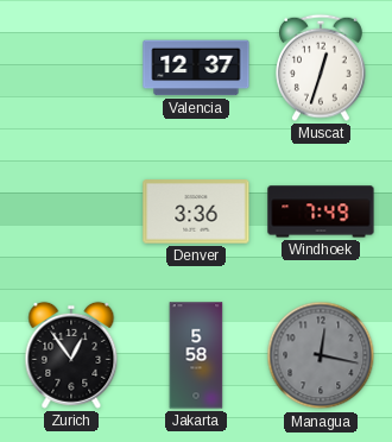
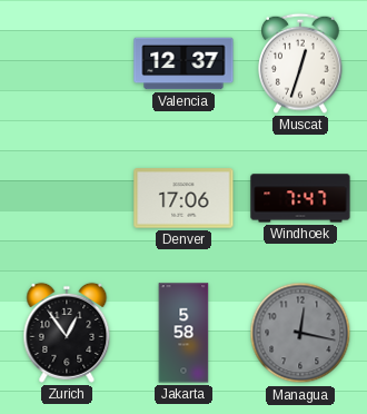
Denver: 3:36 -> 17:06
Windhoek: 7:49 -> 7:47
